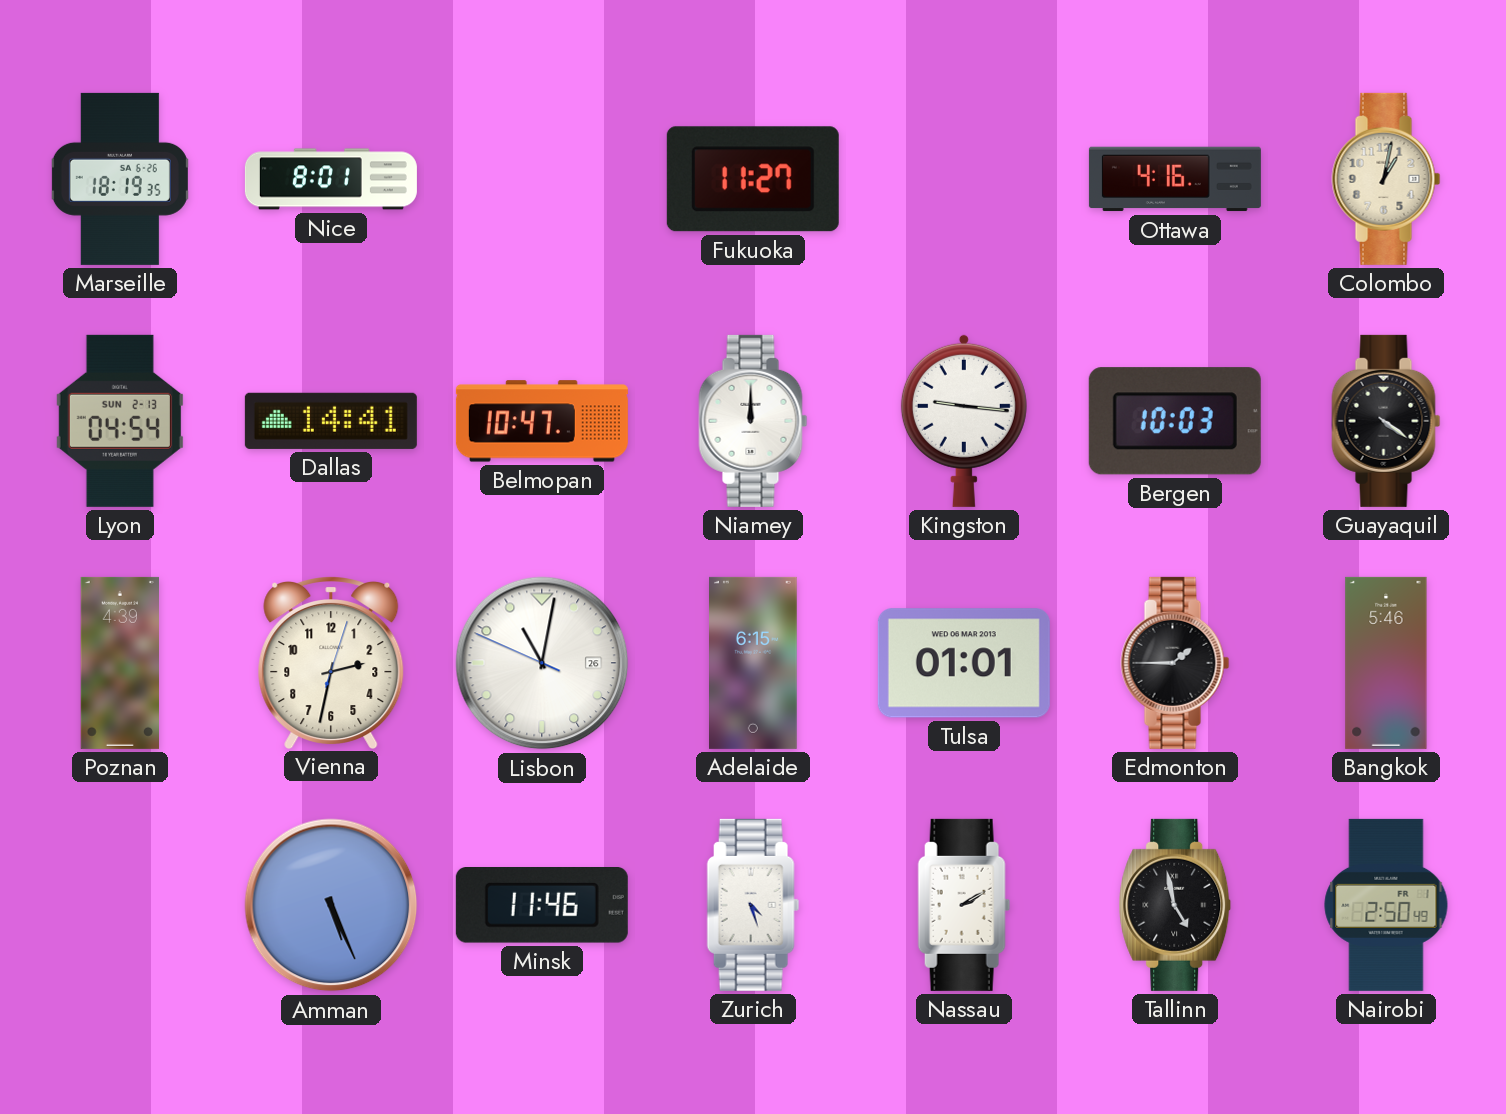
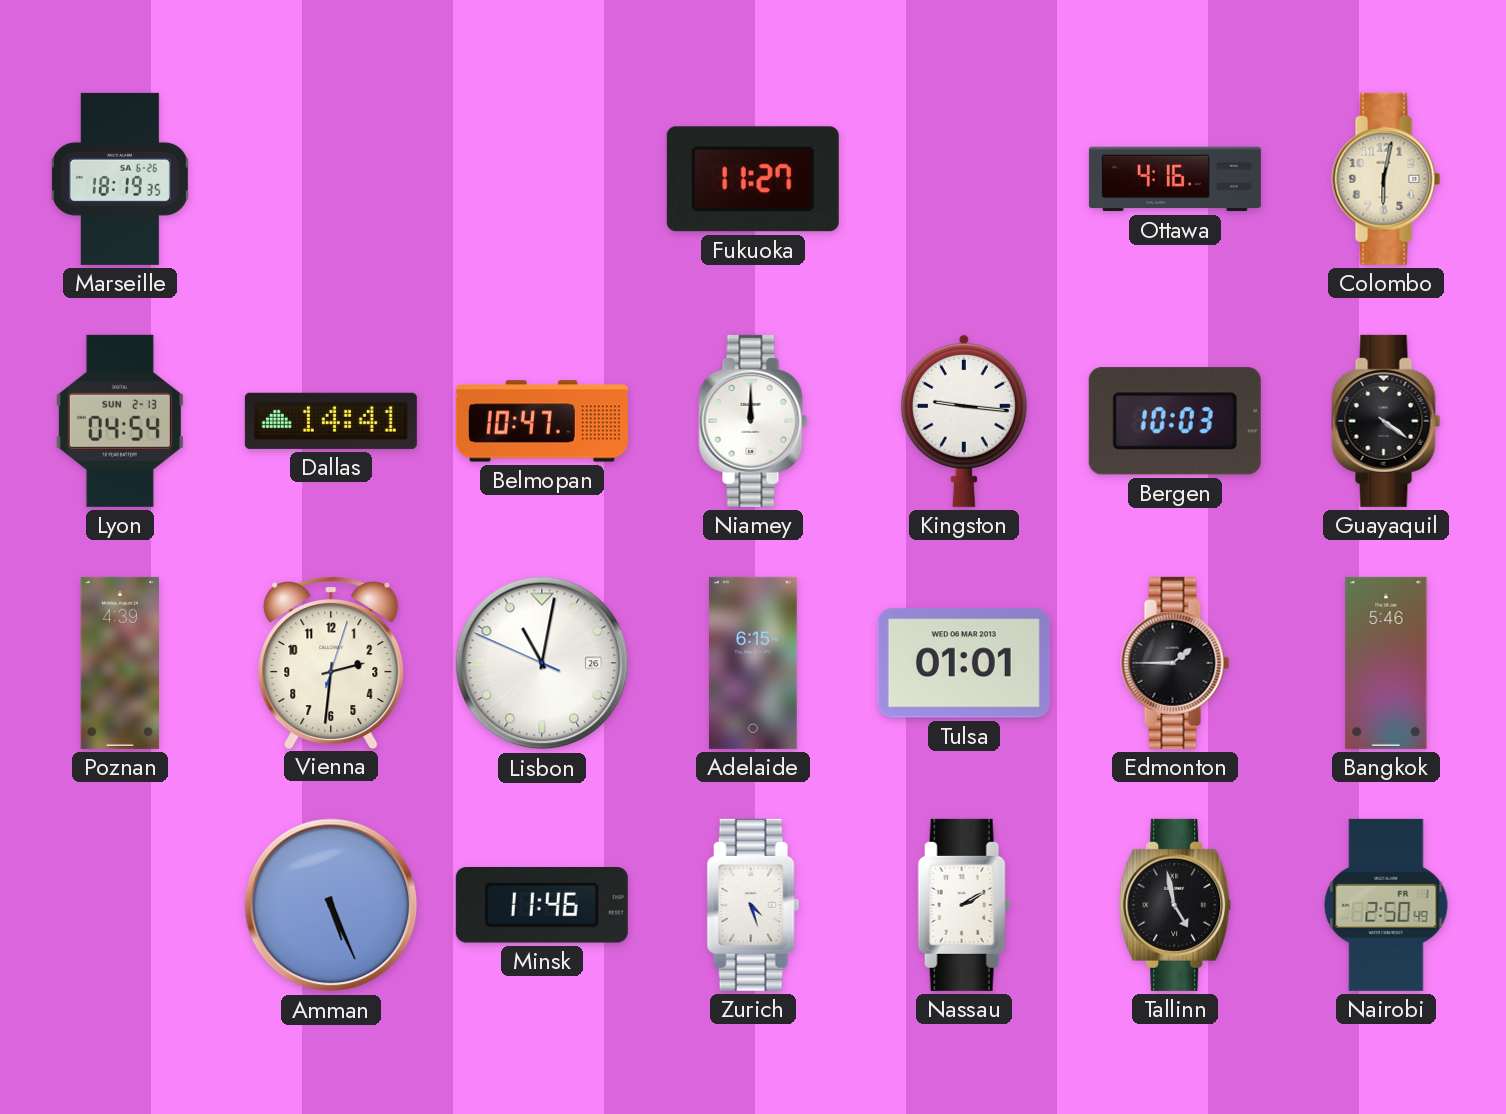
Nice: 8:01 -> none
Colombo: 1:02 -> 6:02
Vienna: 2:32 -> 2:31
